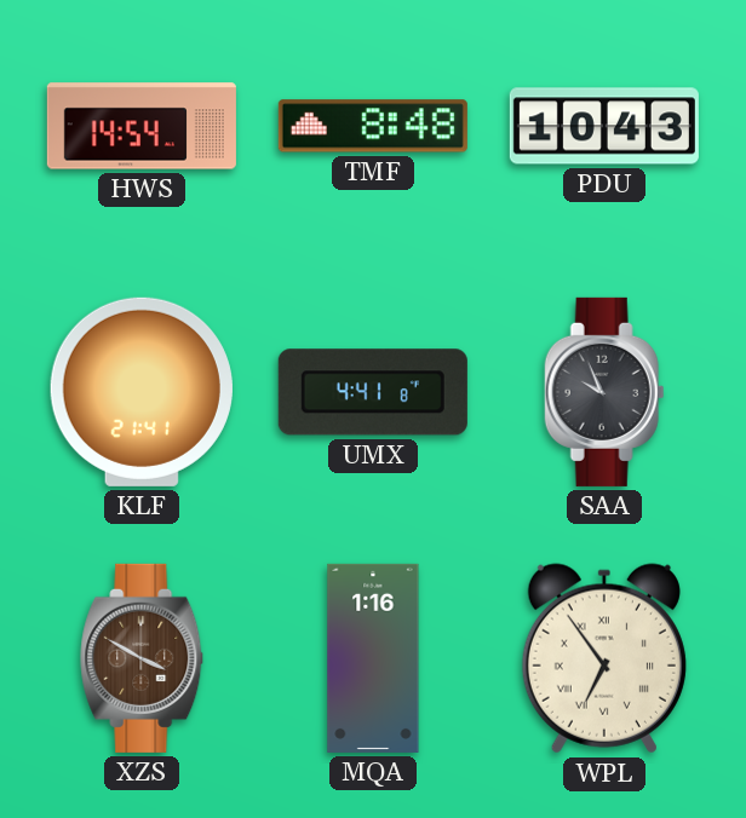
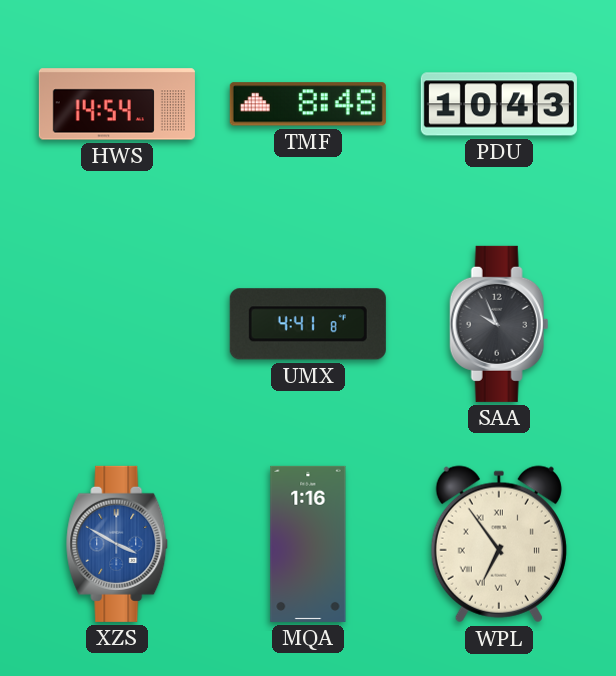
KLF: 21:41 -> none
XZS dial: brown -> blue
